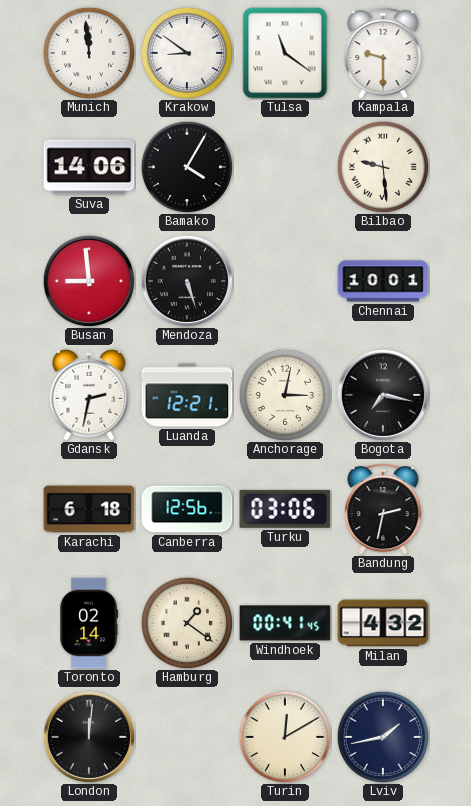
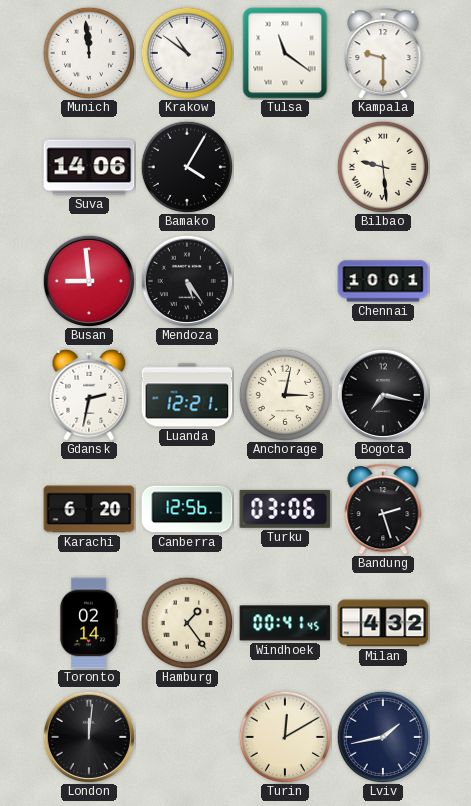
Krakow: 8:51 -> 10:51
Mendoza: 5:27 -> 5:24
Karachi: 6:18 -> 6:20
Bandung: 2:32 -> 2:27
Hamburg: 1:21 -> 1:24
